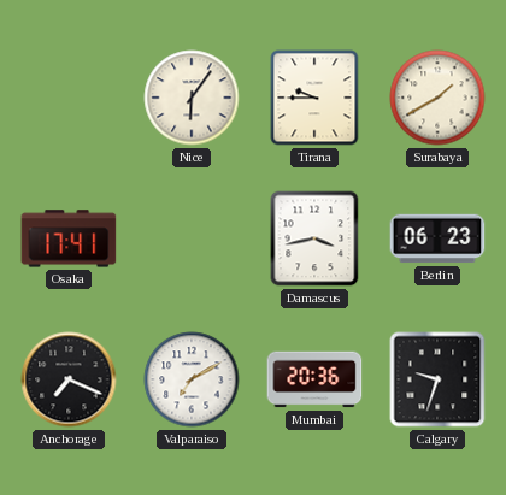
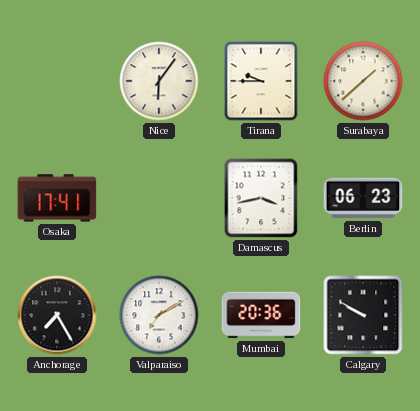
Surabaya: 1:40 -> 1:38
Anchorage: 7:19 -> 7:25
Calgary: 9:33 -> 9:50
